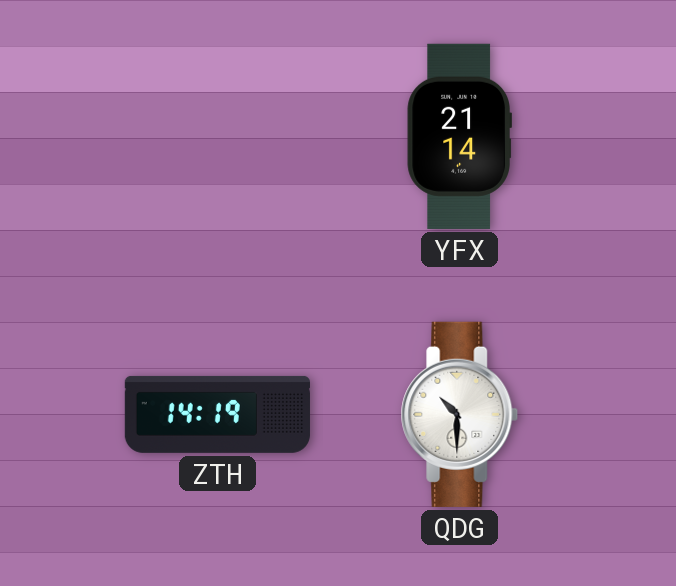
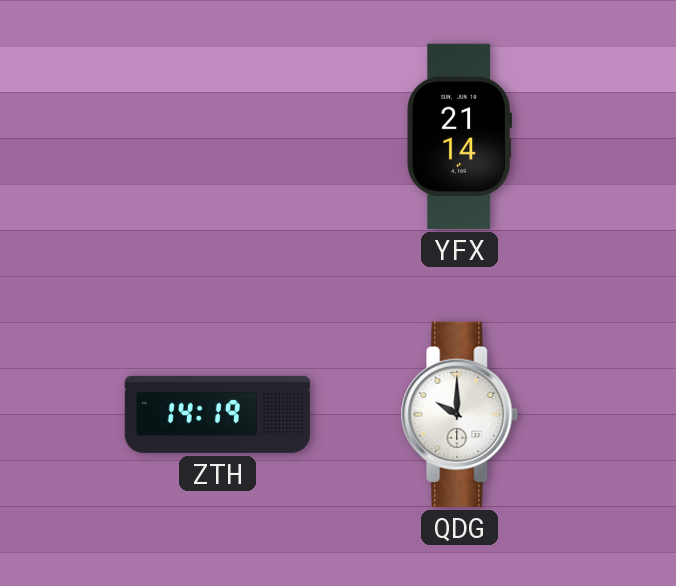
QDG: 10:30 -> 10:00
